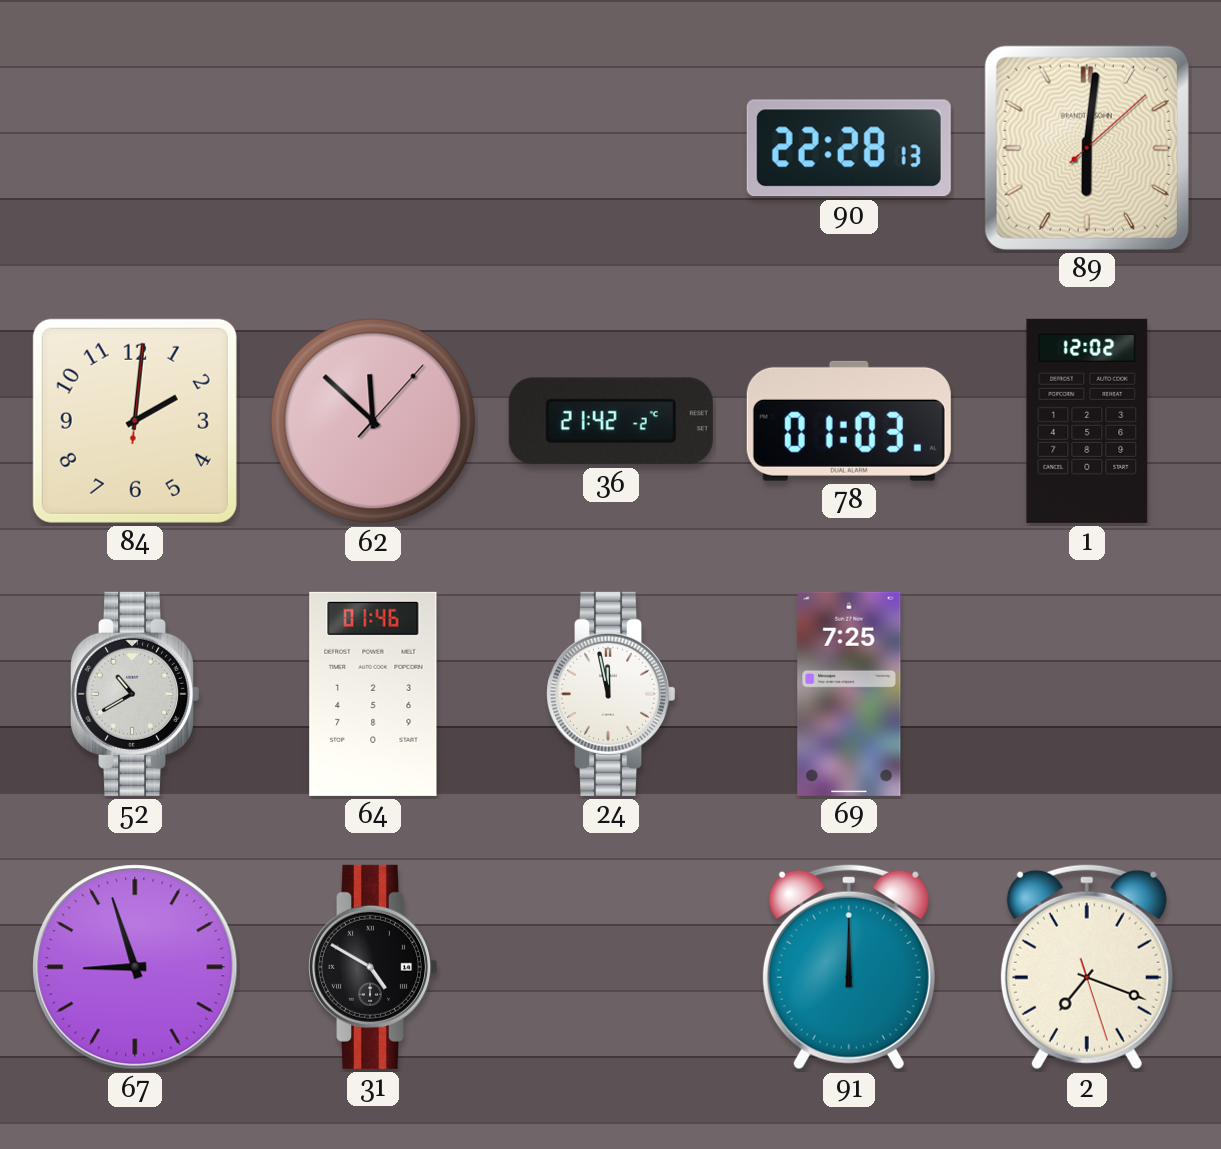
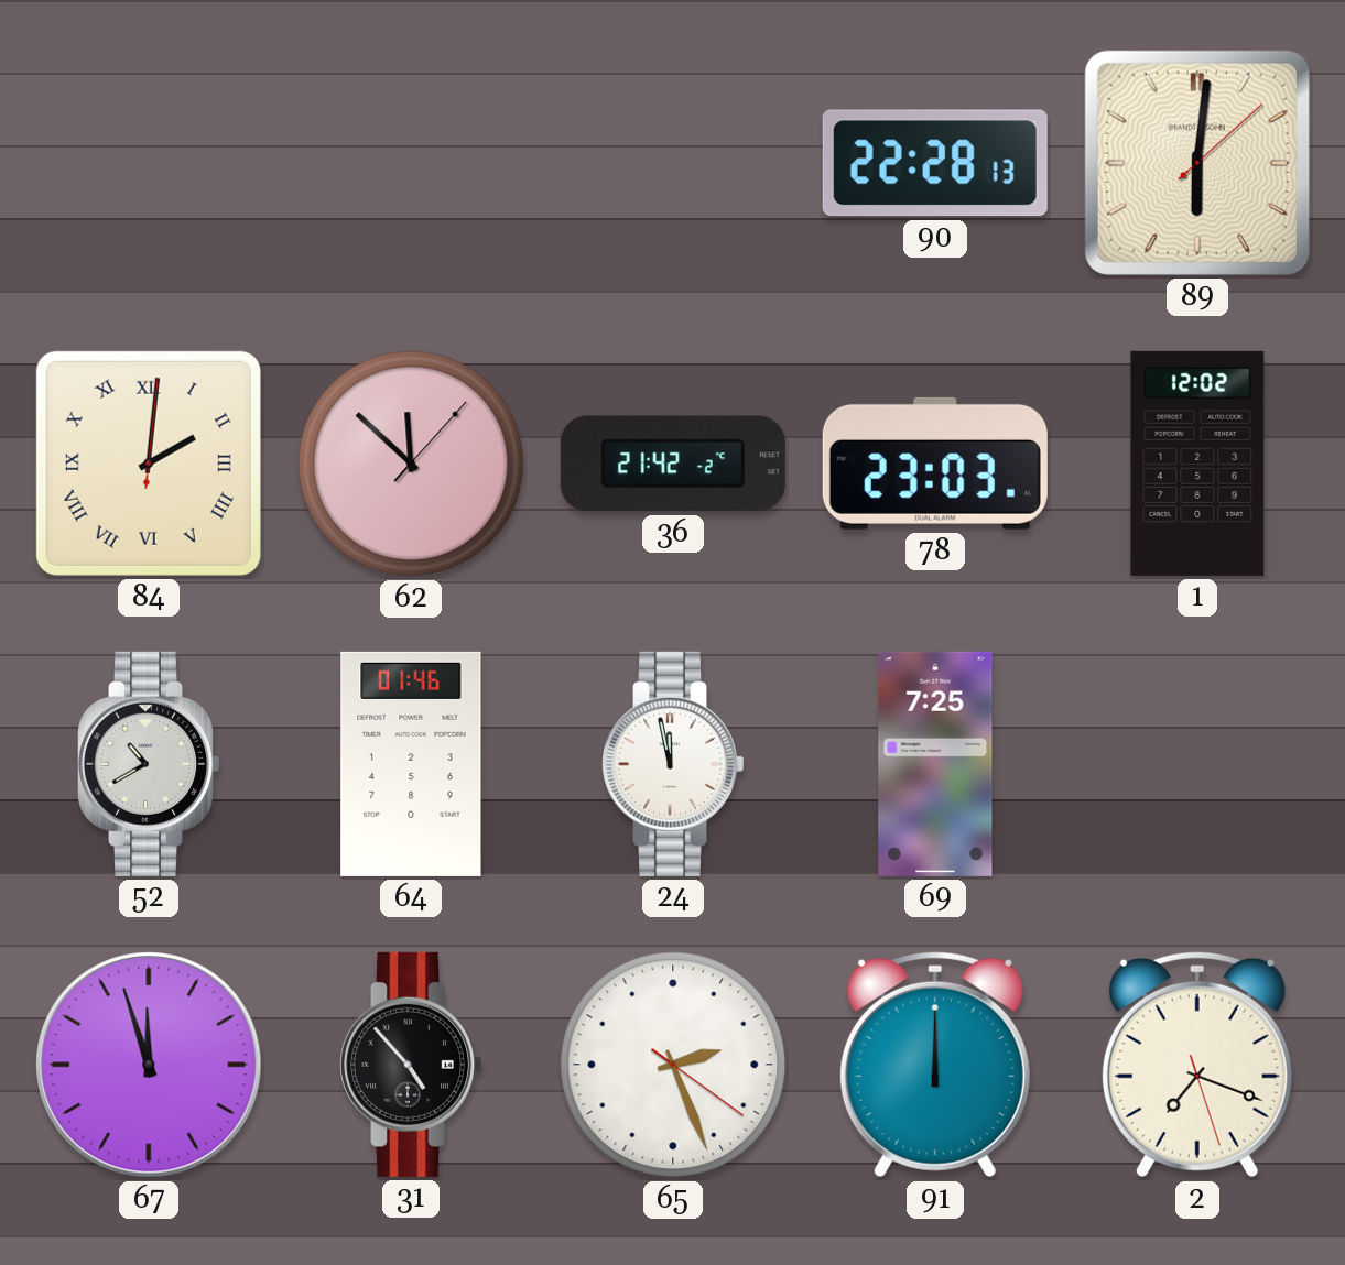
84 numerals: Arabic -> Roman
78: 01:03 -> 23:03
67: 8:57 -> 11:57
31: 4:50 -> 4:53
65: none -> 2:26
